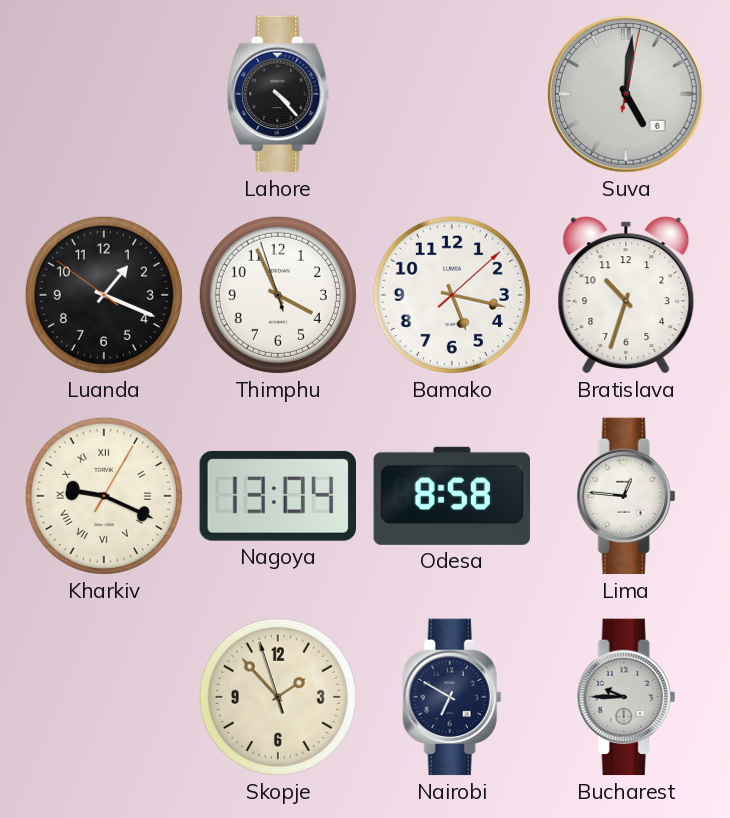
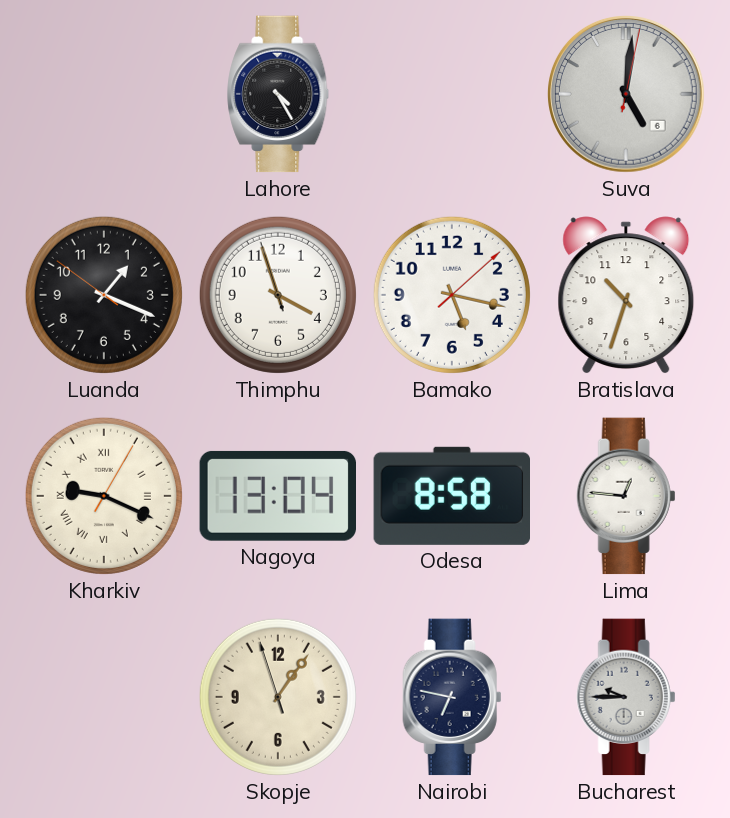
Lahore: 4:23 -> 4:25
Thimphu: 3:55 -> 3:56
Skopje: 1:52 -> 1:05
Nairobi: 6:50 -> 6:47
